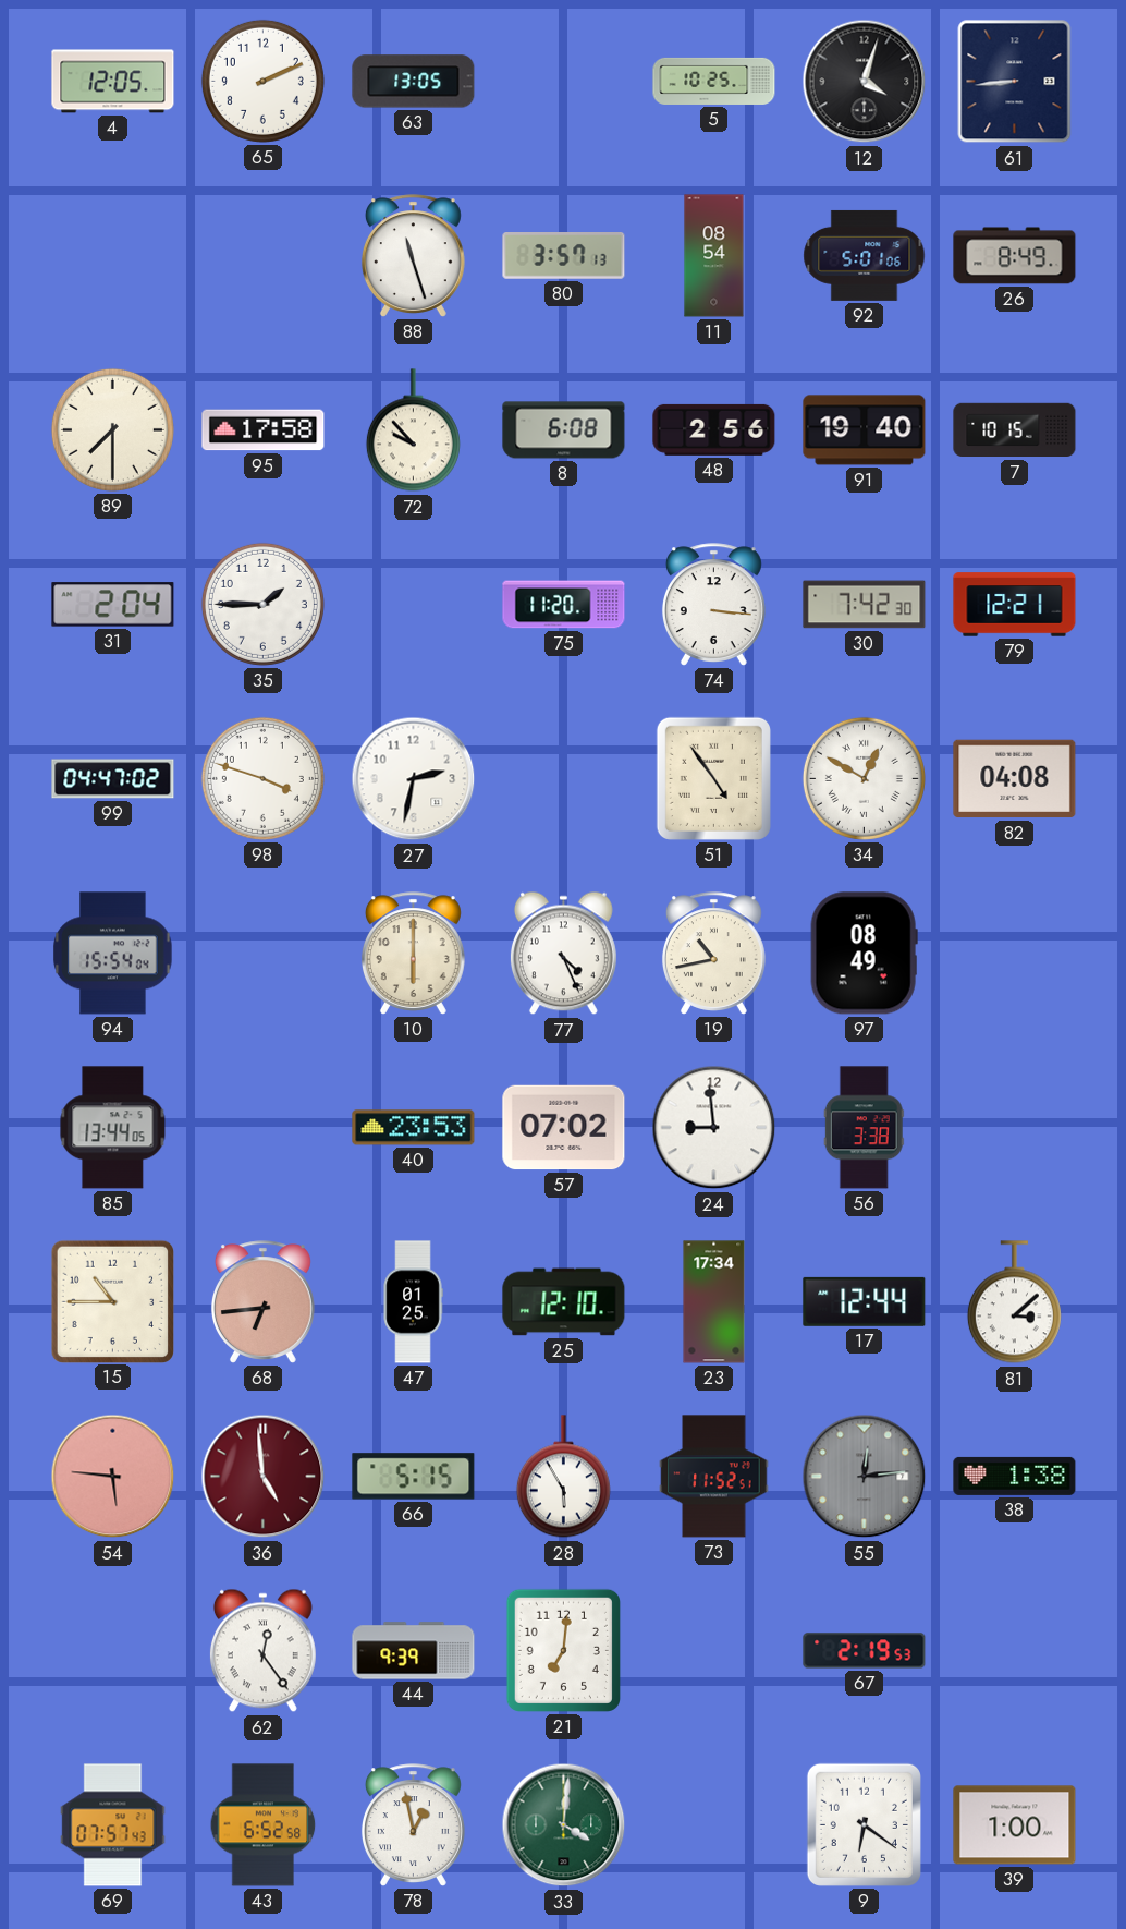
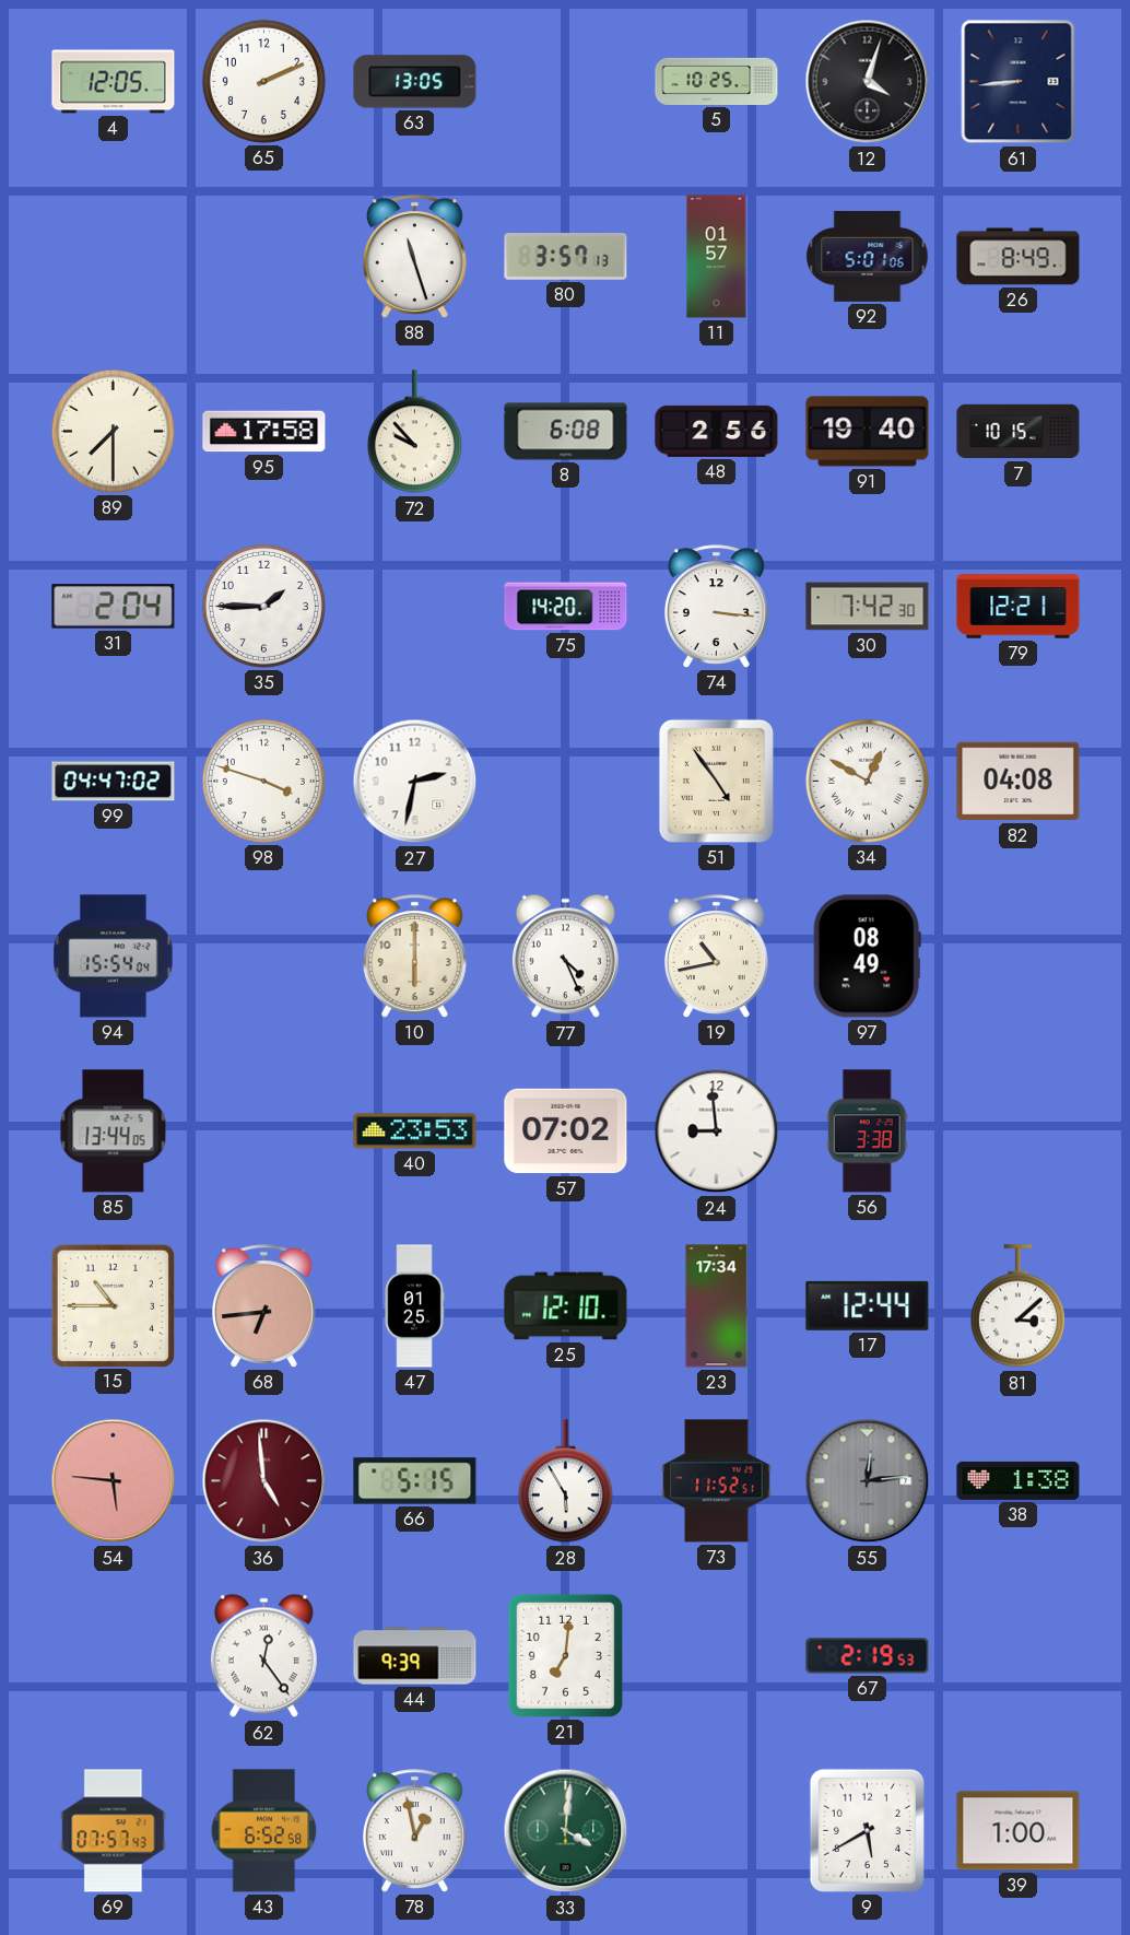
11: 08:54 -> 01:57
75: 11:20 -> 14:20
9: 6:21 -> 5:40
